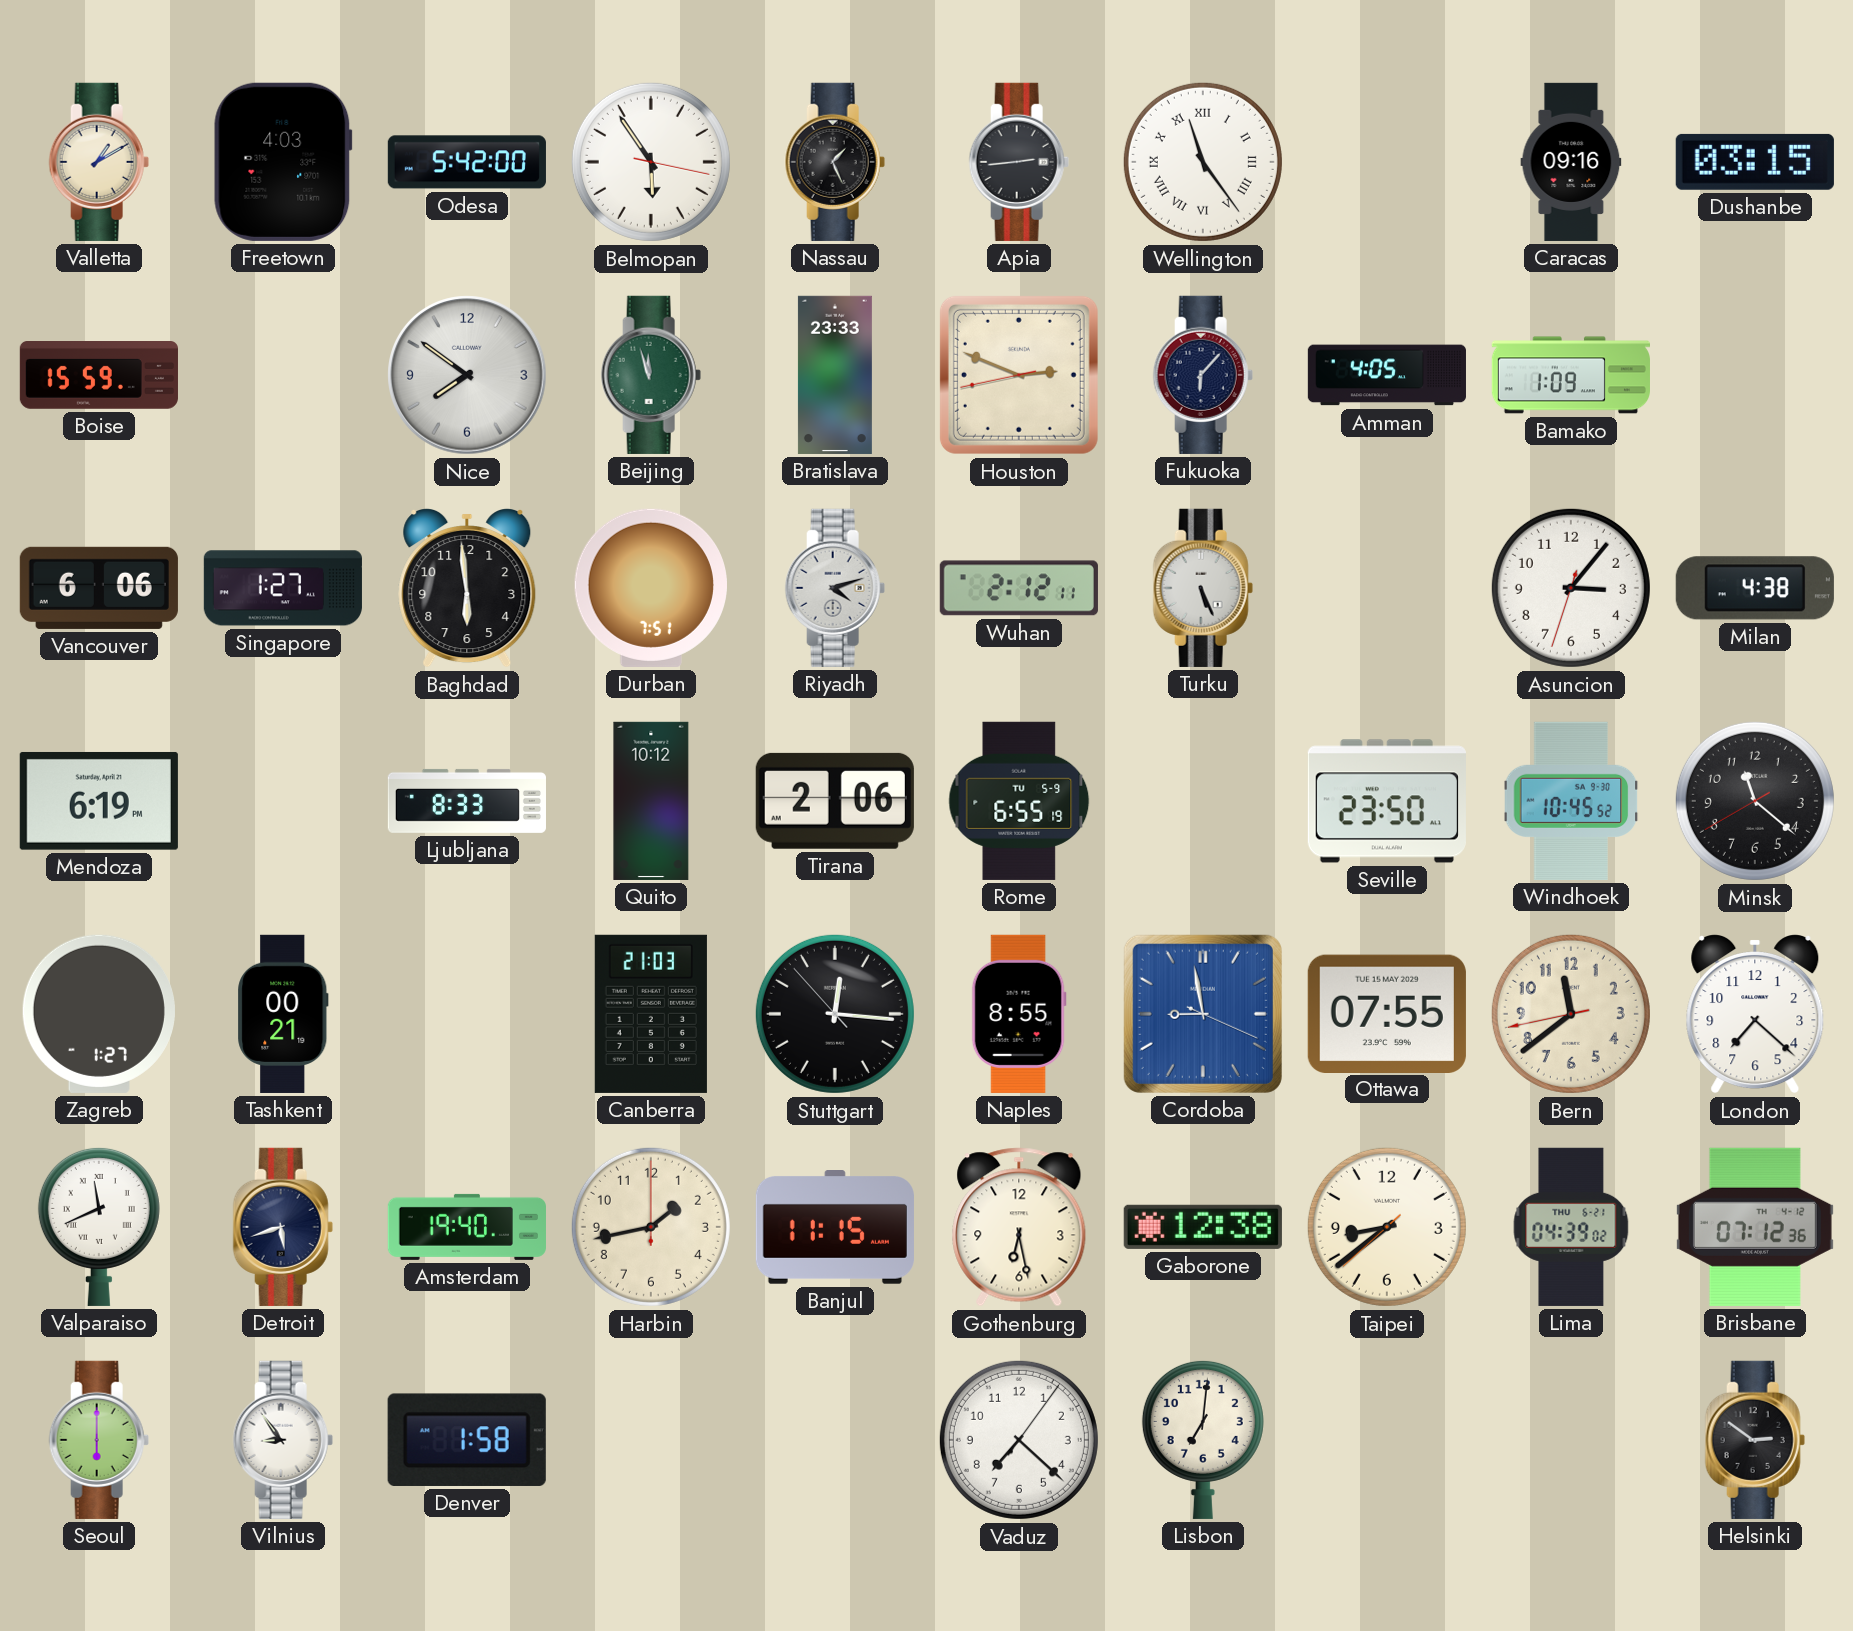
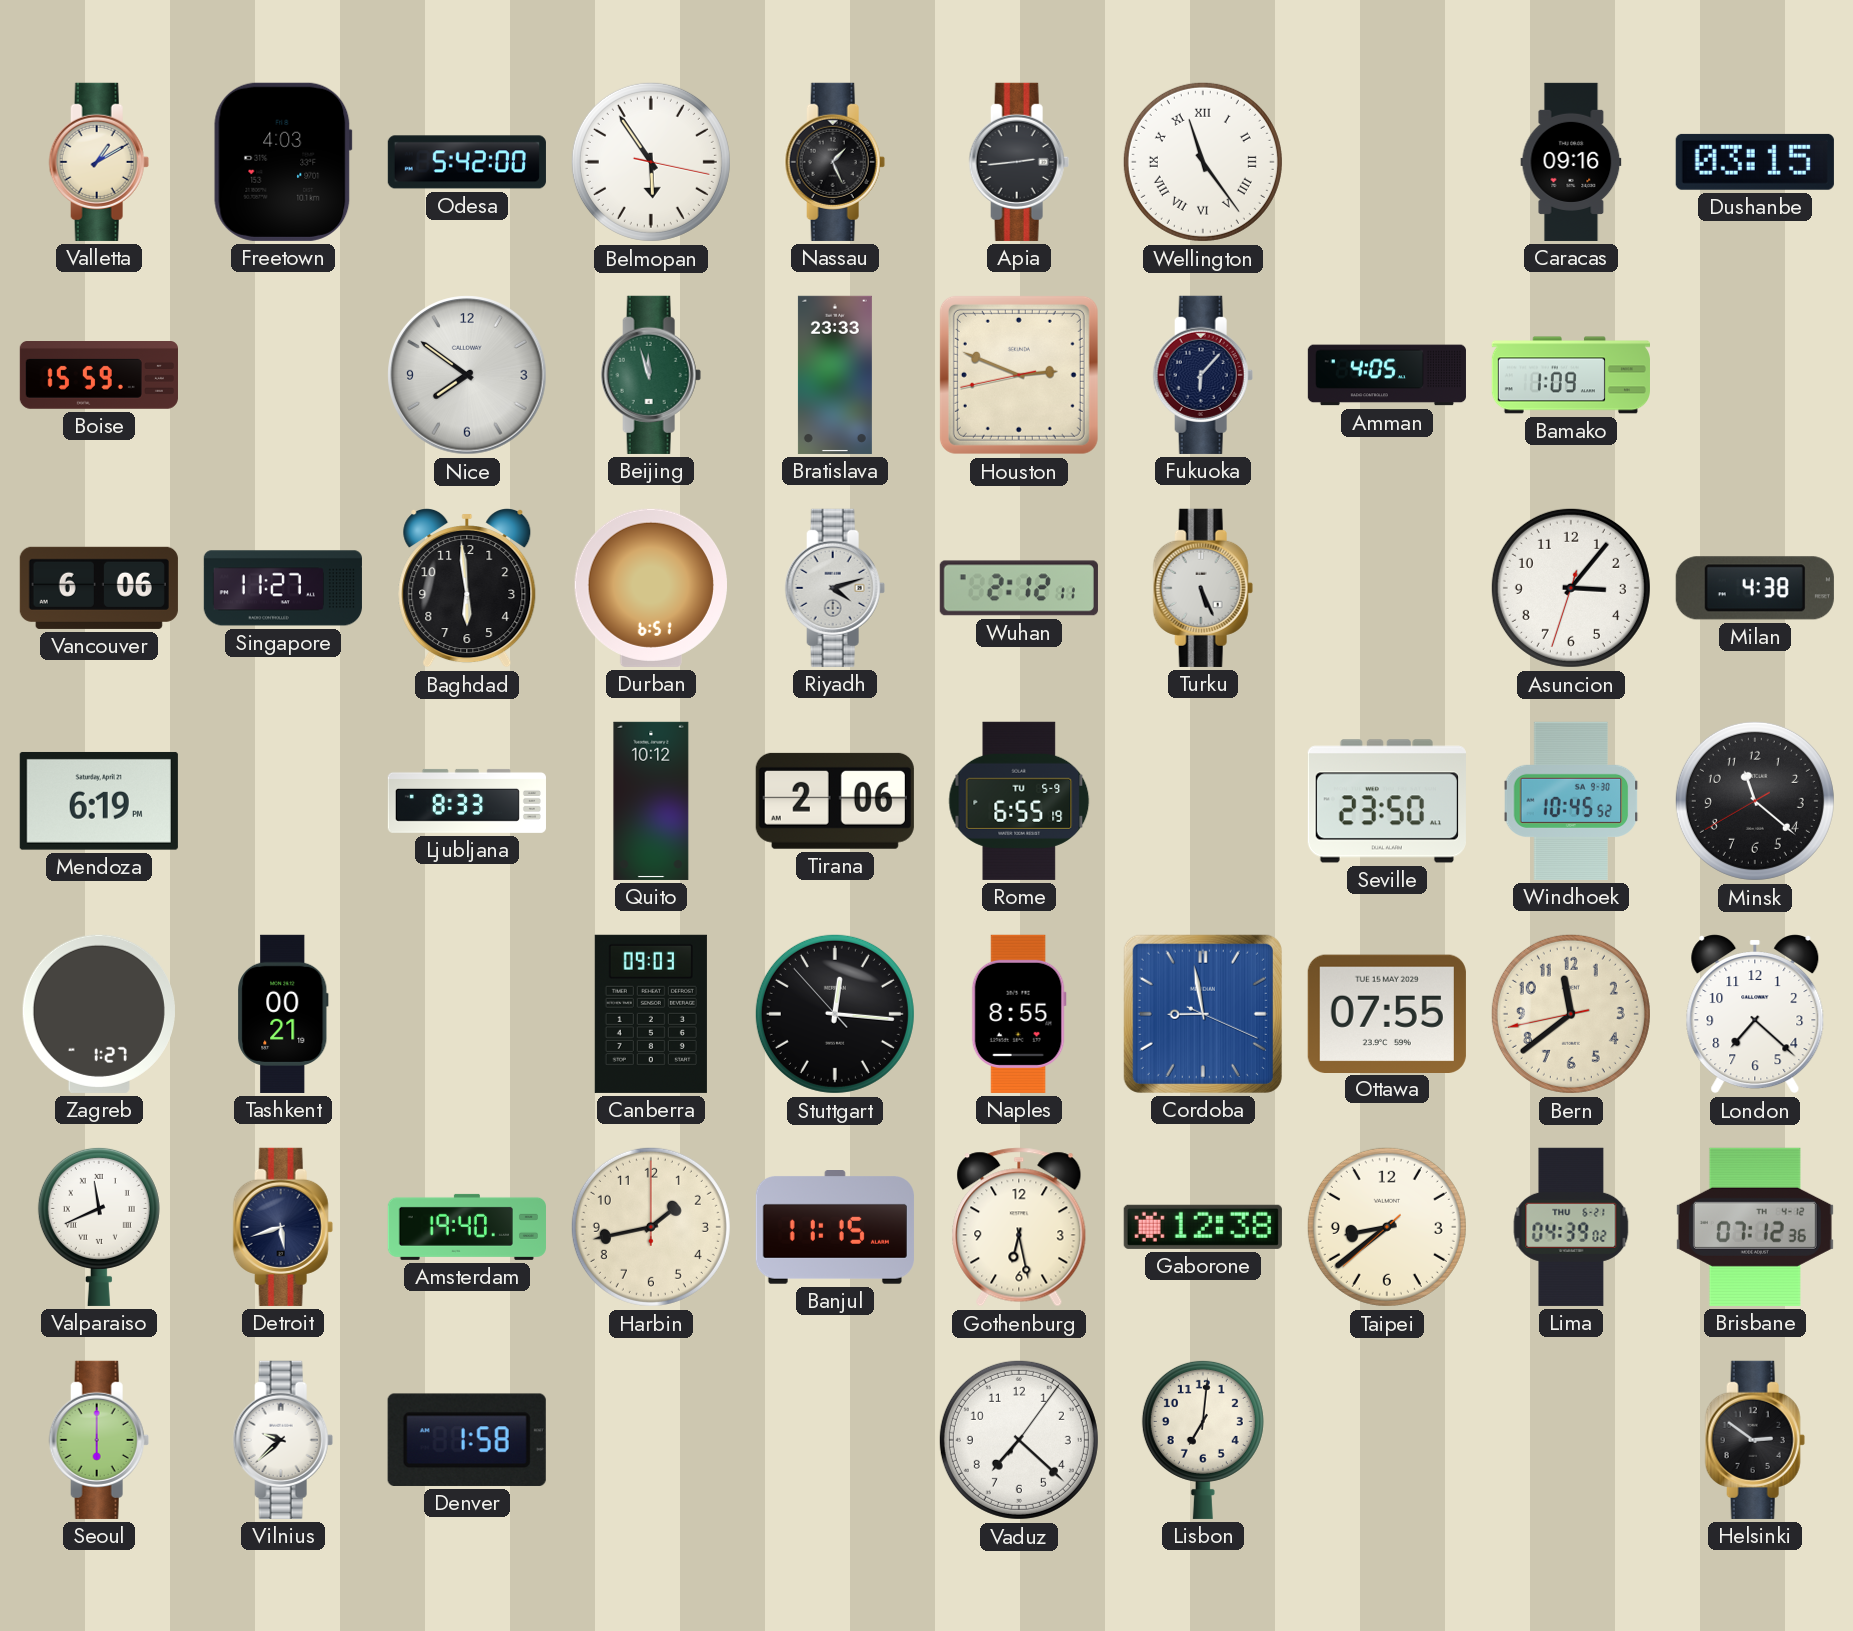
Singapore: 1:27 -> 11:27
Durban: 7:51 -> 6:51
Canberra: 21:03 -> 09:03
Vilnius: 8:54 -> 9:38
